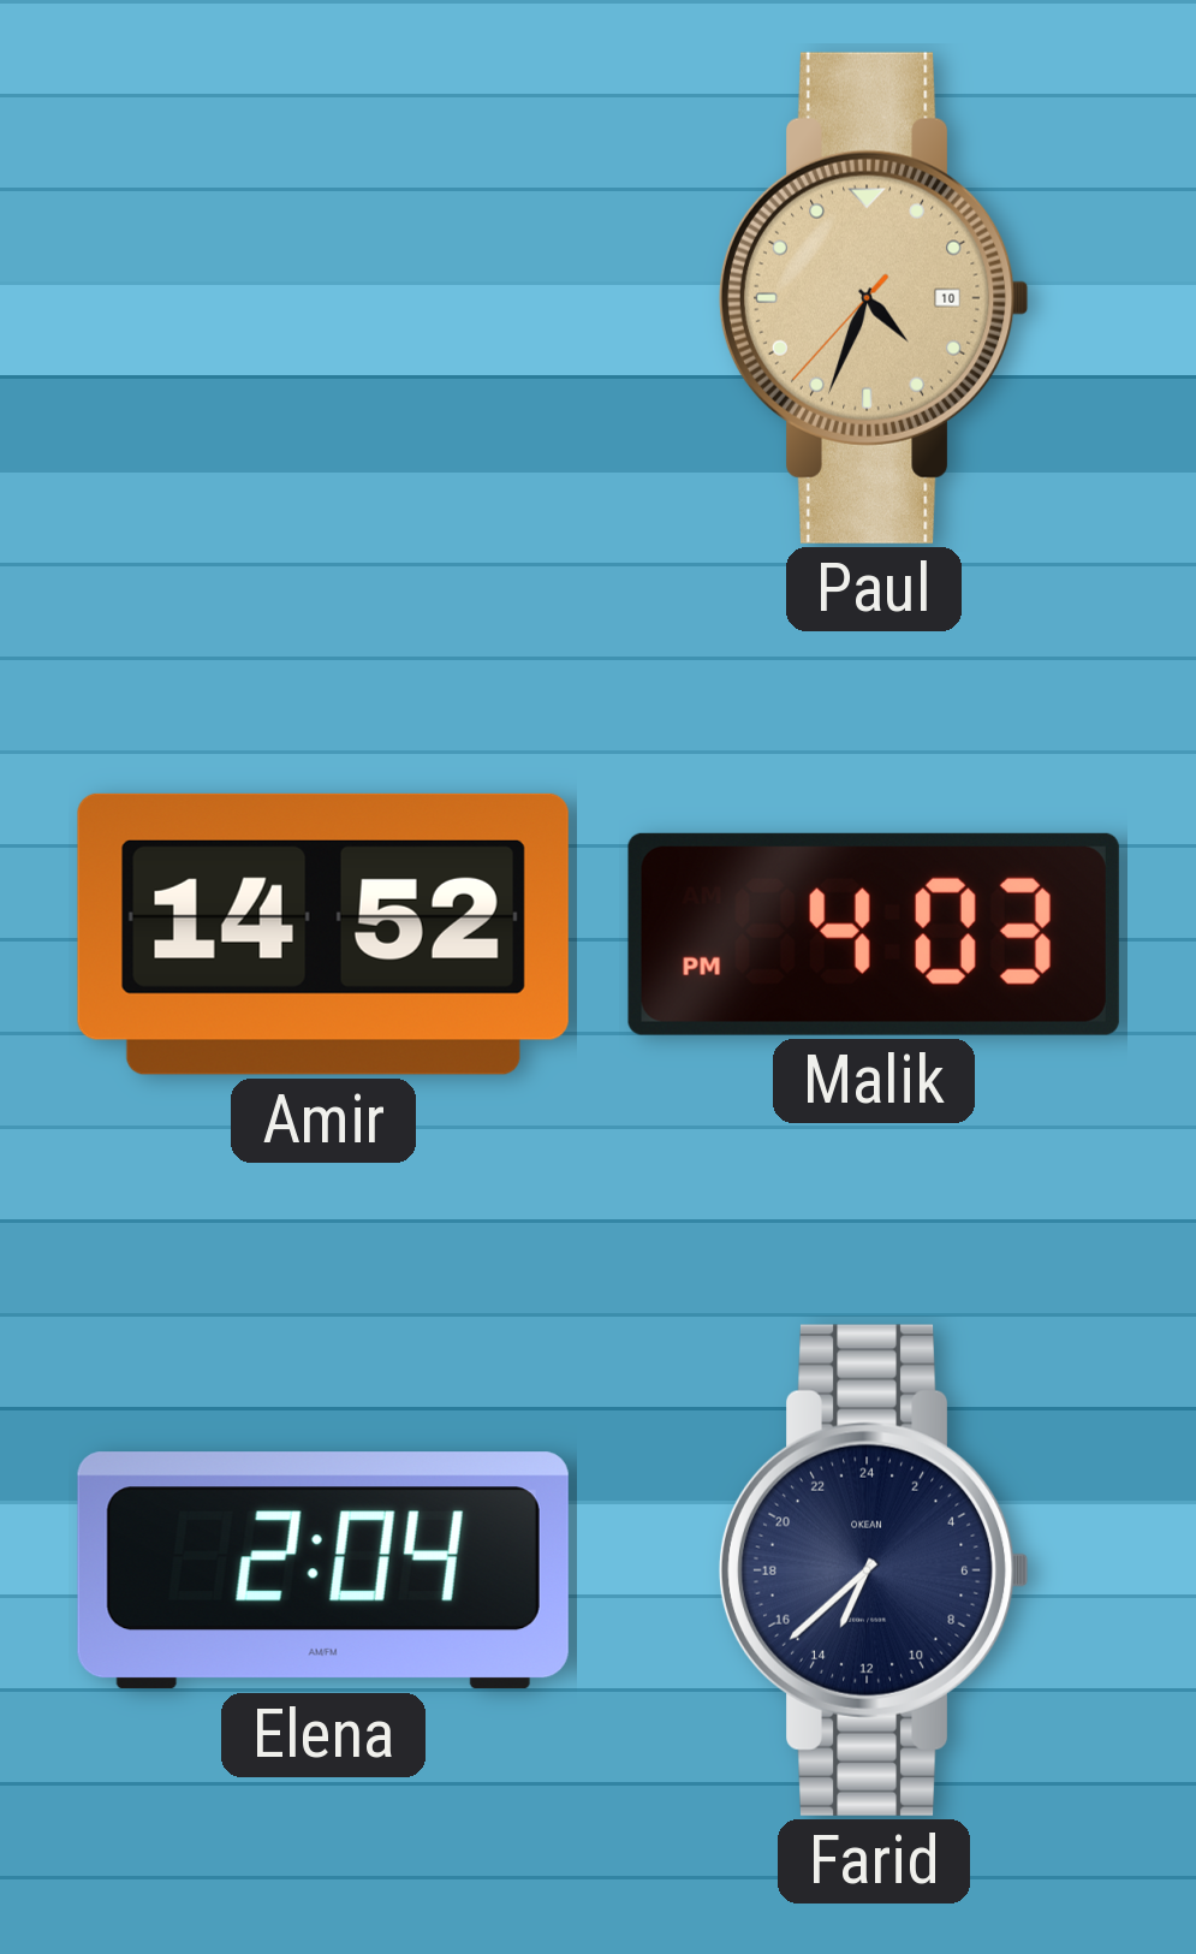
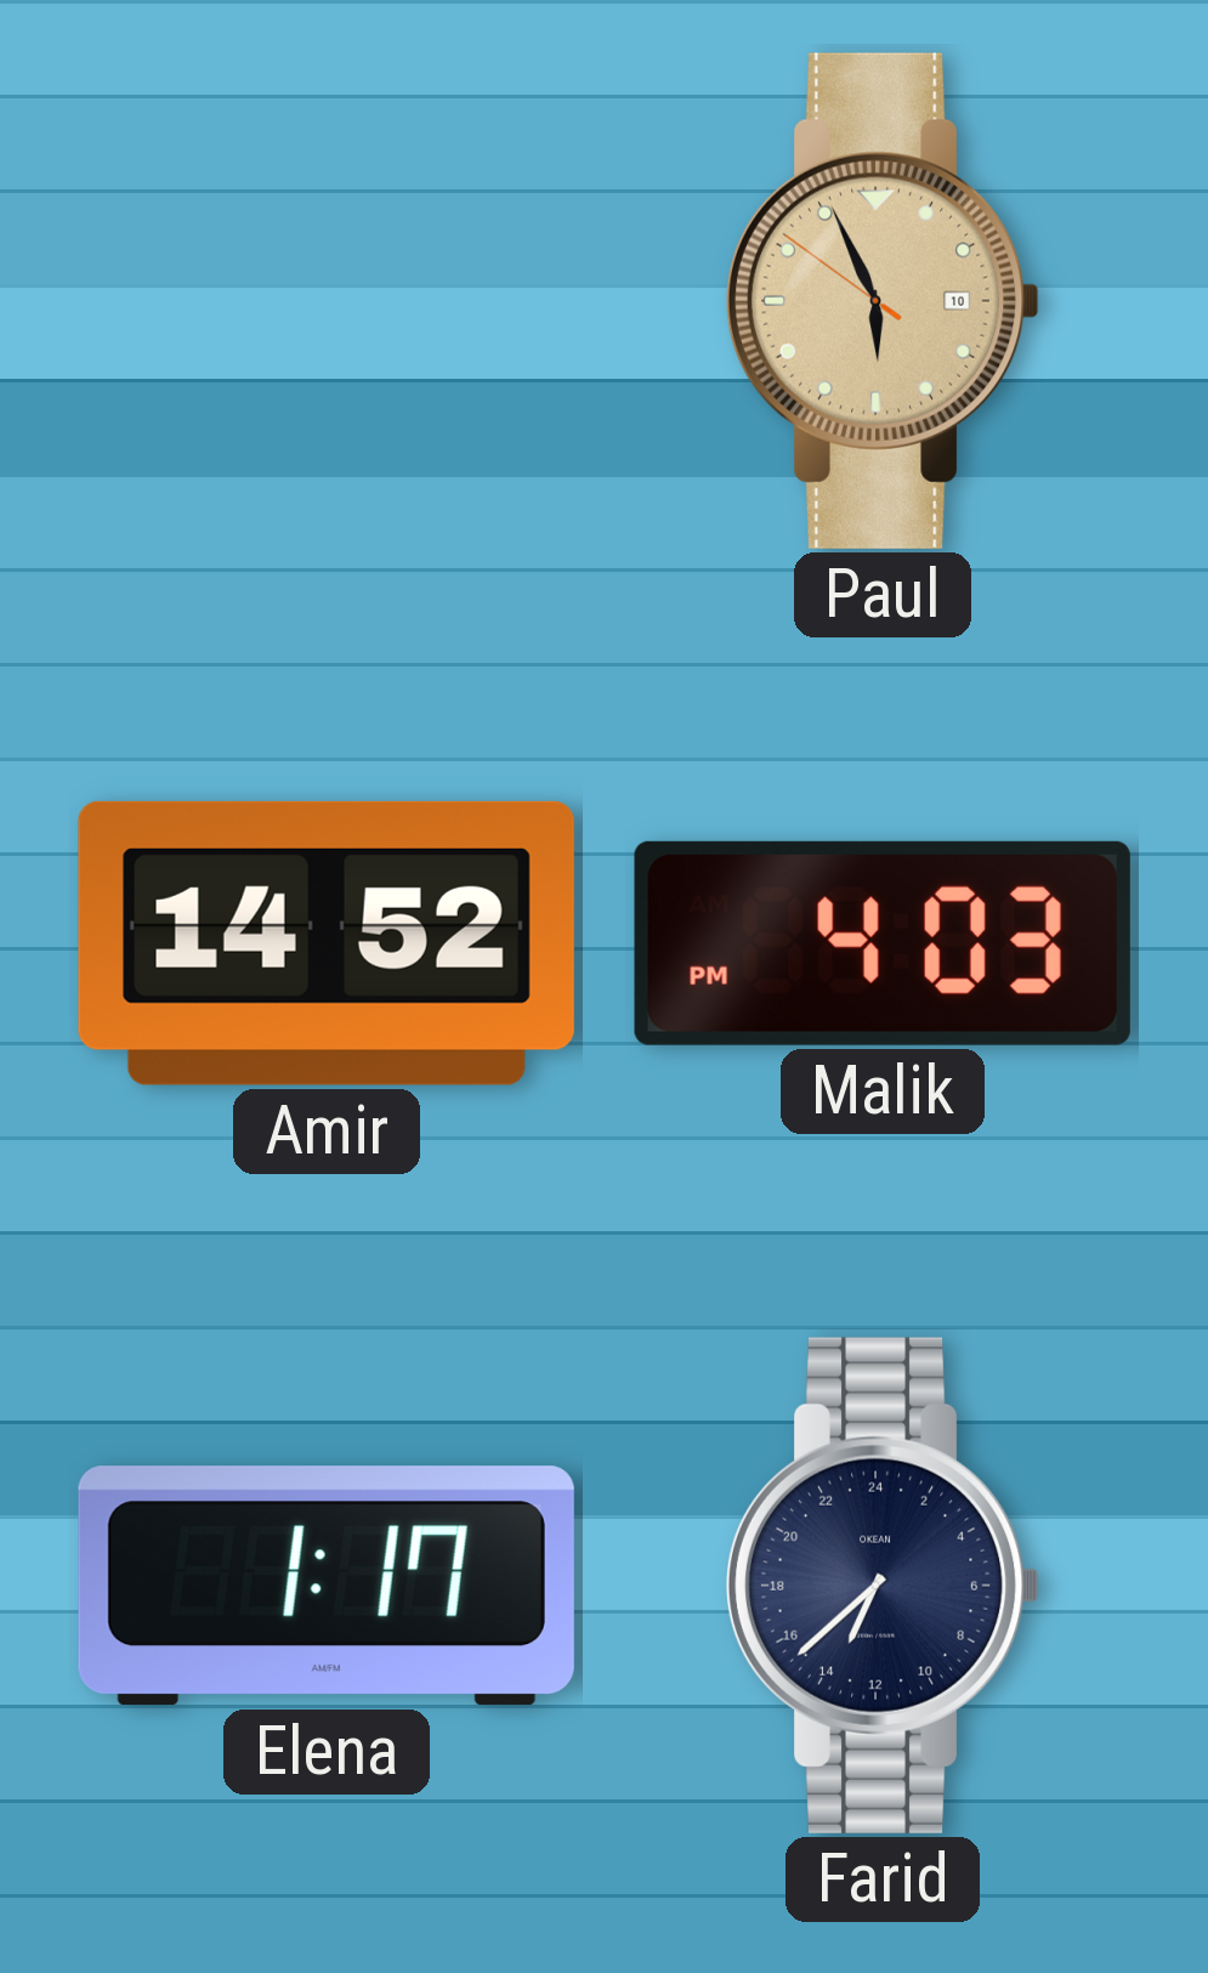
Paul: 4:33 -> 5:55
Elena: 2:04 -> 1:17
